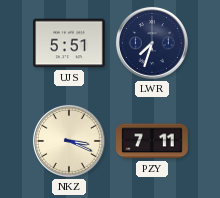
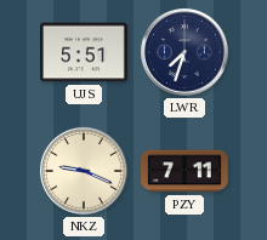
NKZ: 3:19 -> 9:19
